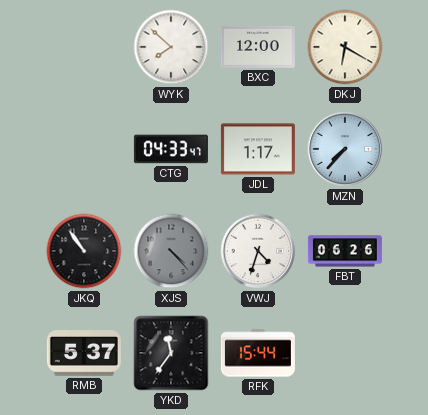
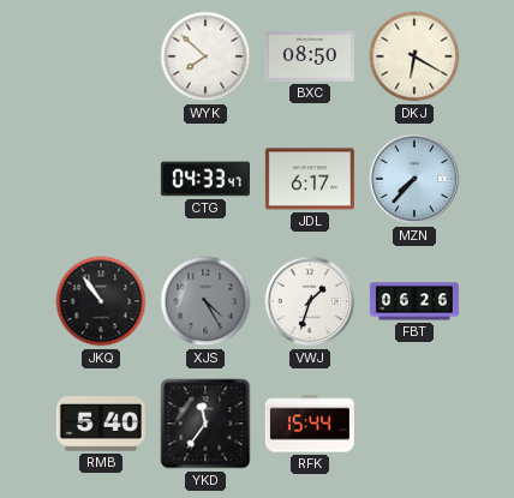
BXC: 12:00 -> 08:50
JDL: 1:17 -> 6:17
XJS: 4:23 -> 4:25
VWJ: 4:33 -> 1:33
RMB: 5:37 -> 5:40
